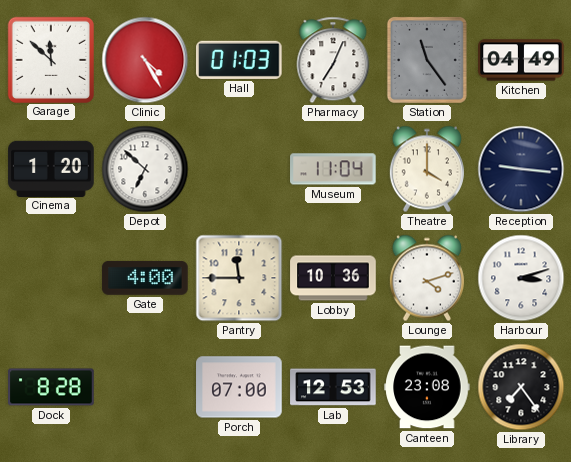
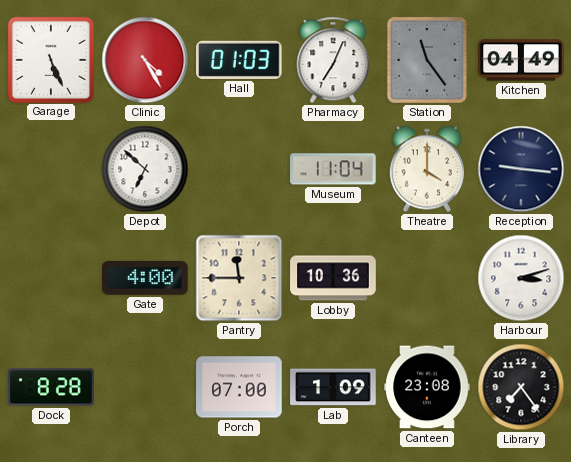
Garage: 11:52 -> 5:26
Cinema: 1:20 -> none
Lounge: 4:12 -> none
Lab: 12:53 -> 1:09
